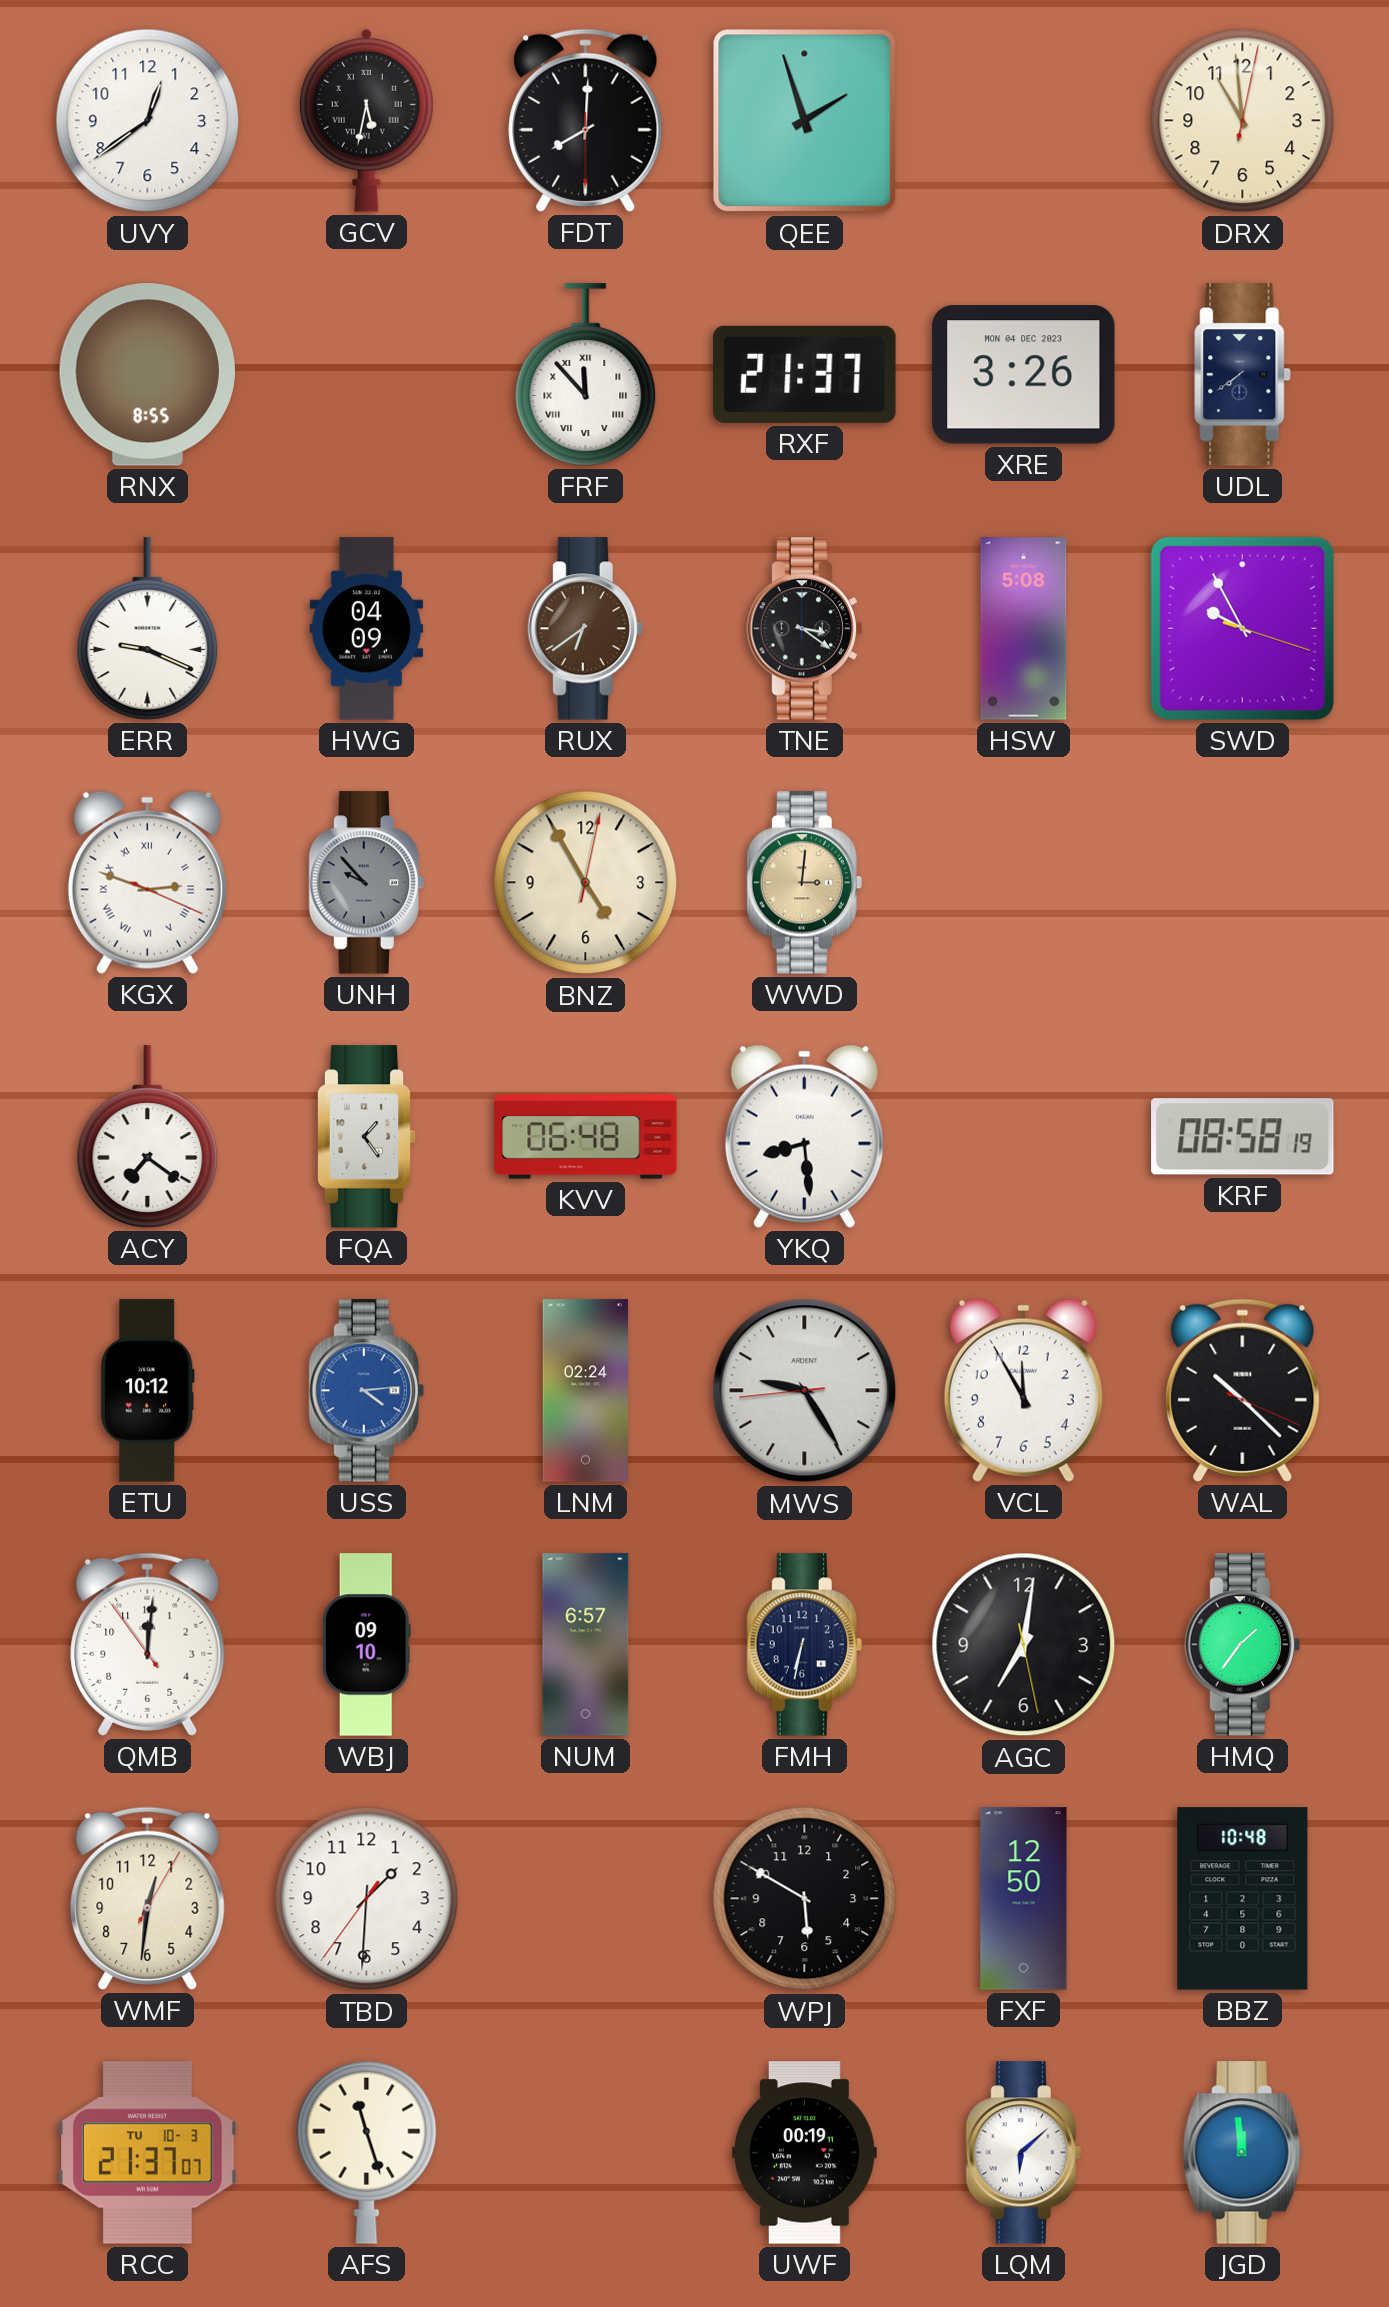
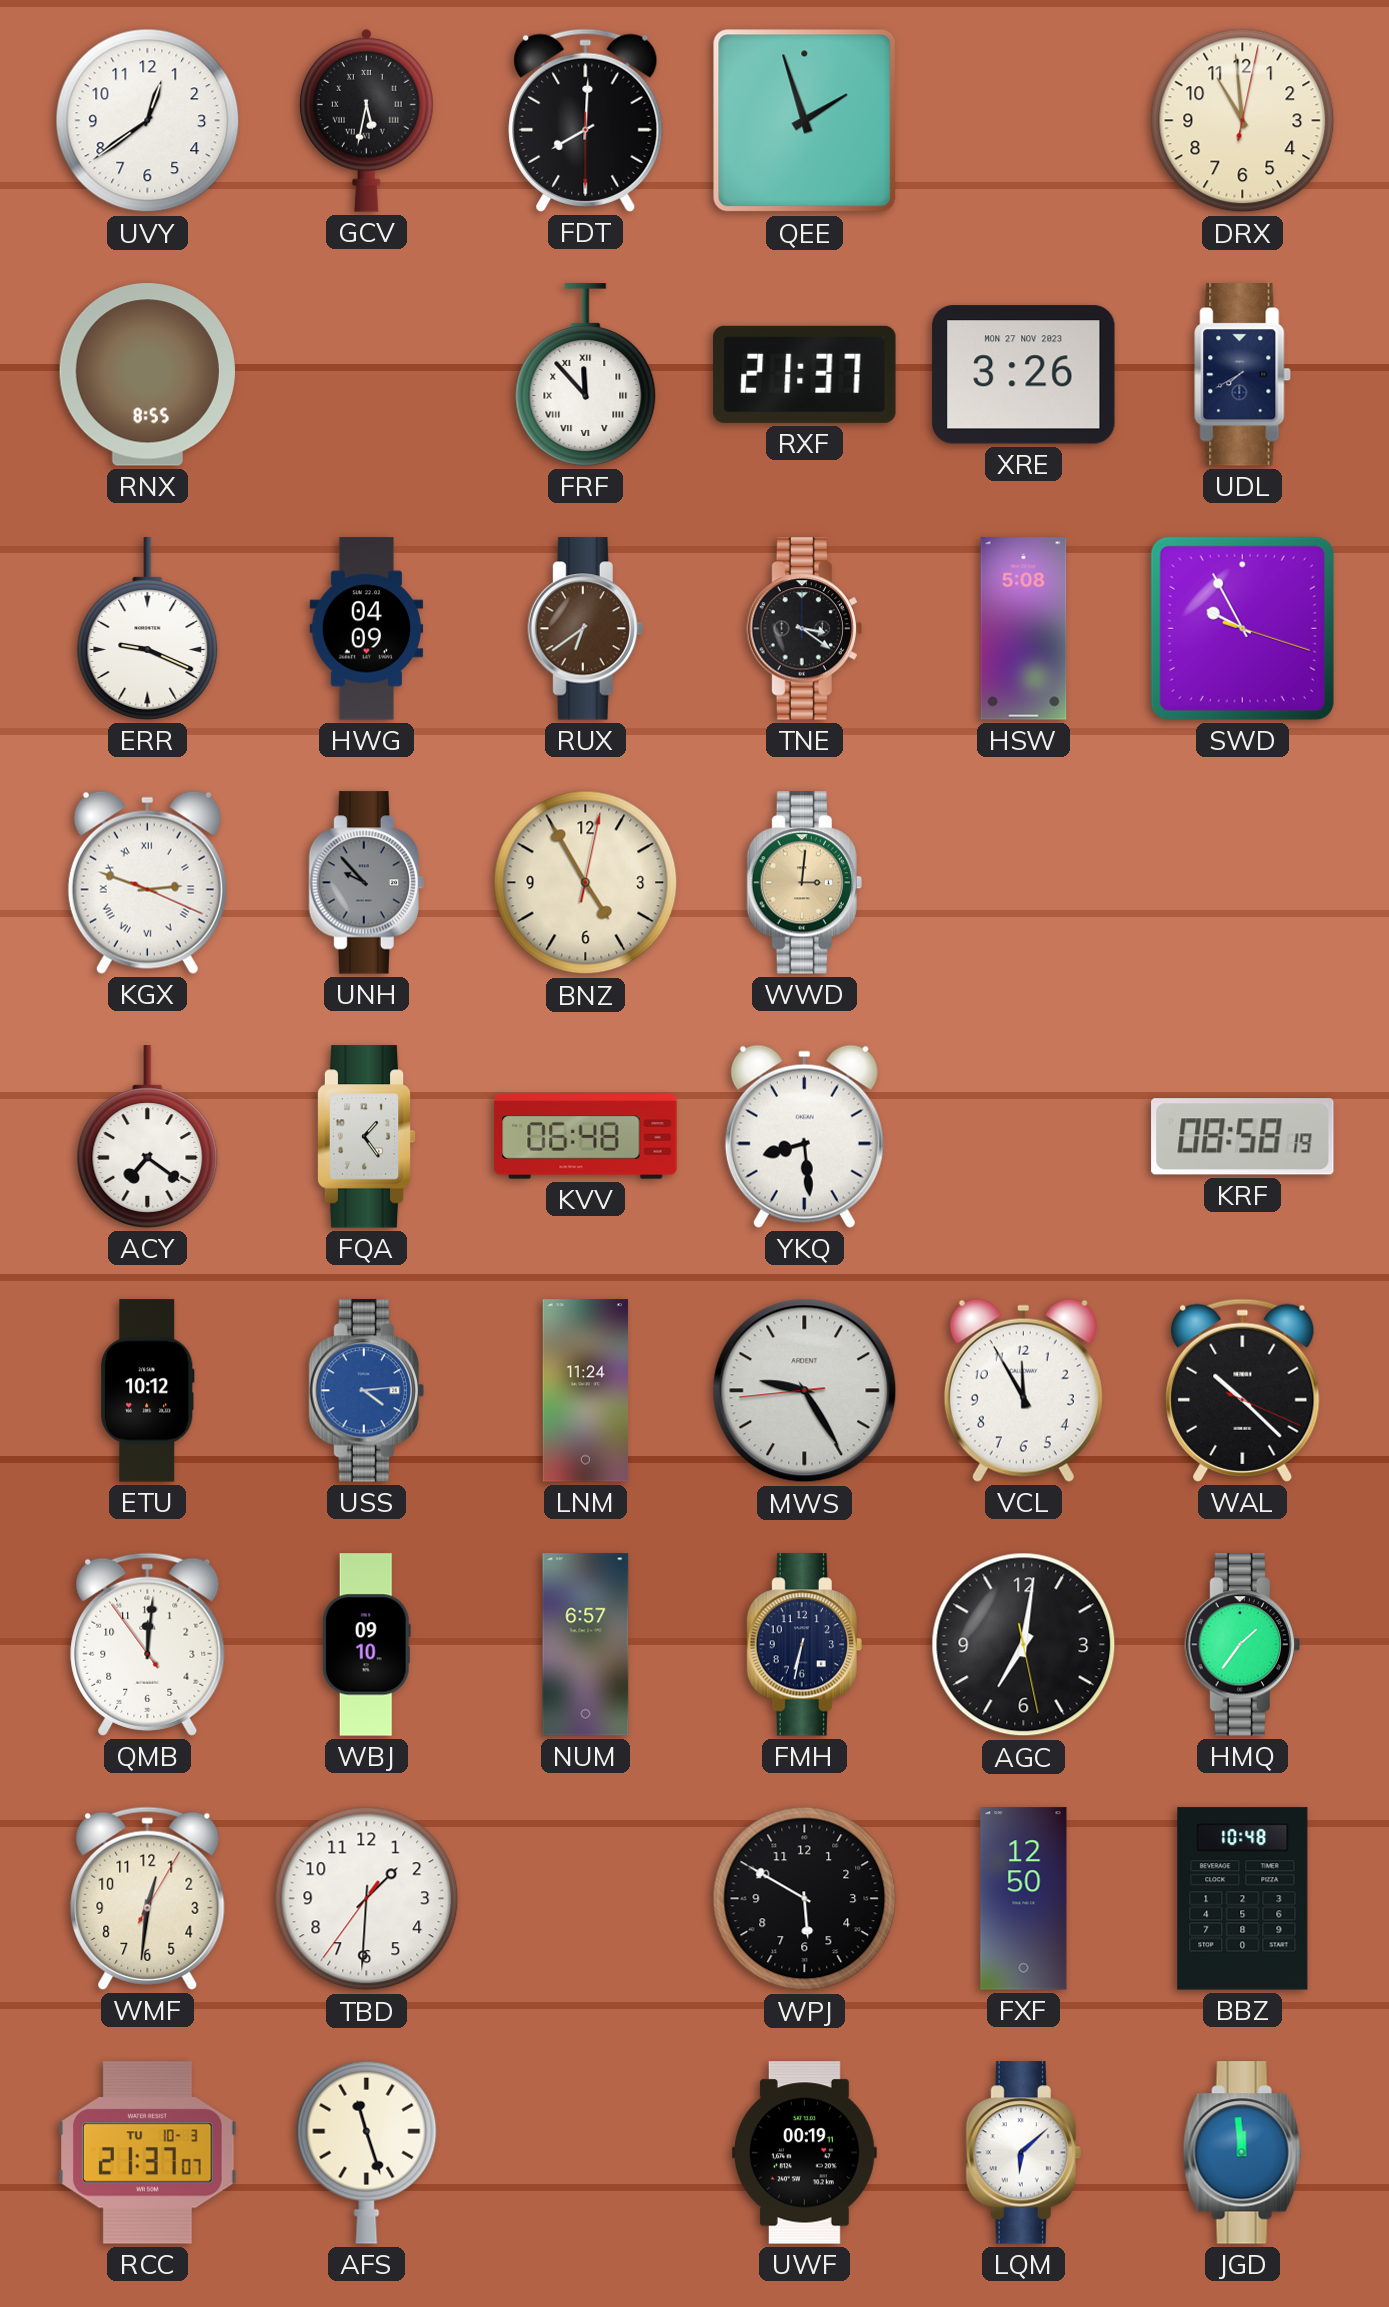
XRE date: MON 04 DEC 2023 -> MON 27 NOV 2023
UDL: 7:39 -> 7:40
LNM: 02:24 -> 11:24
